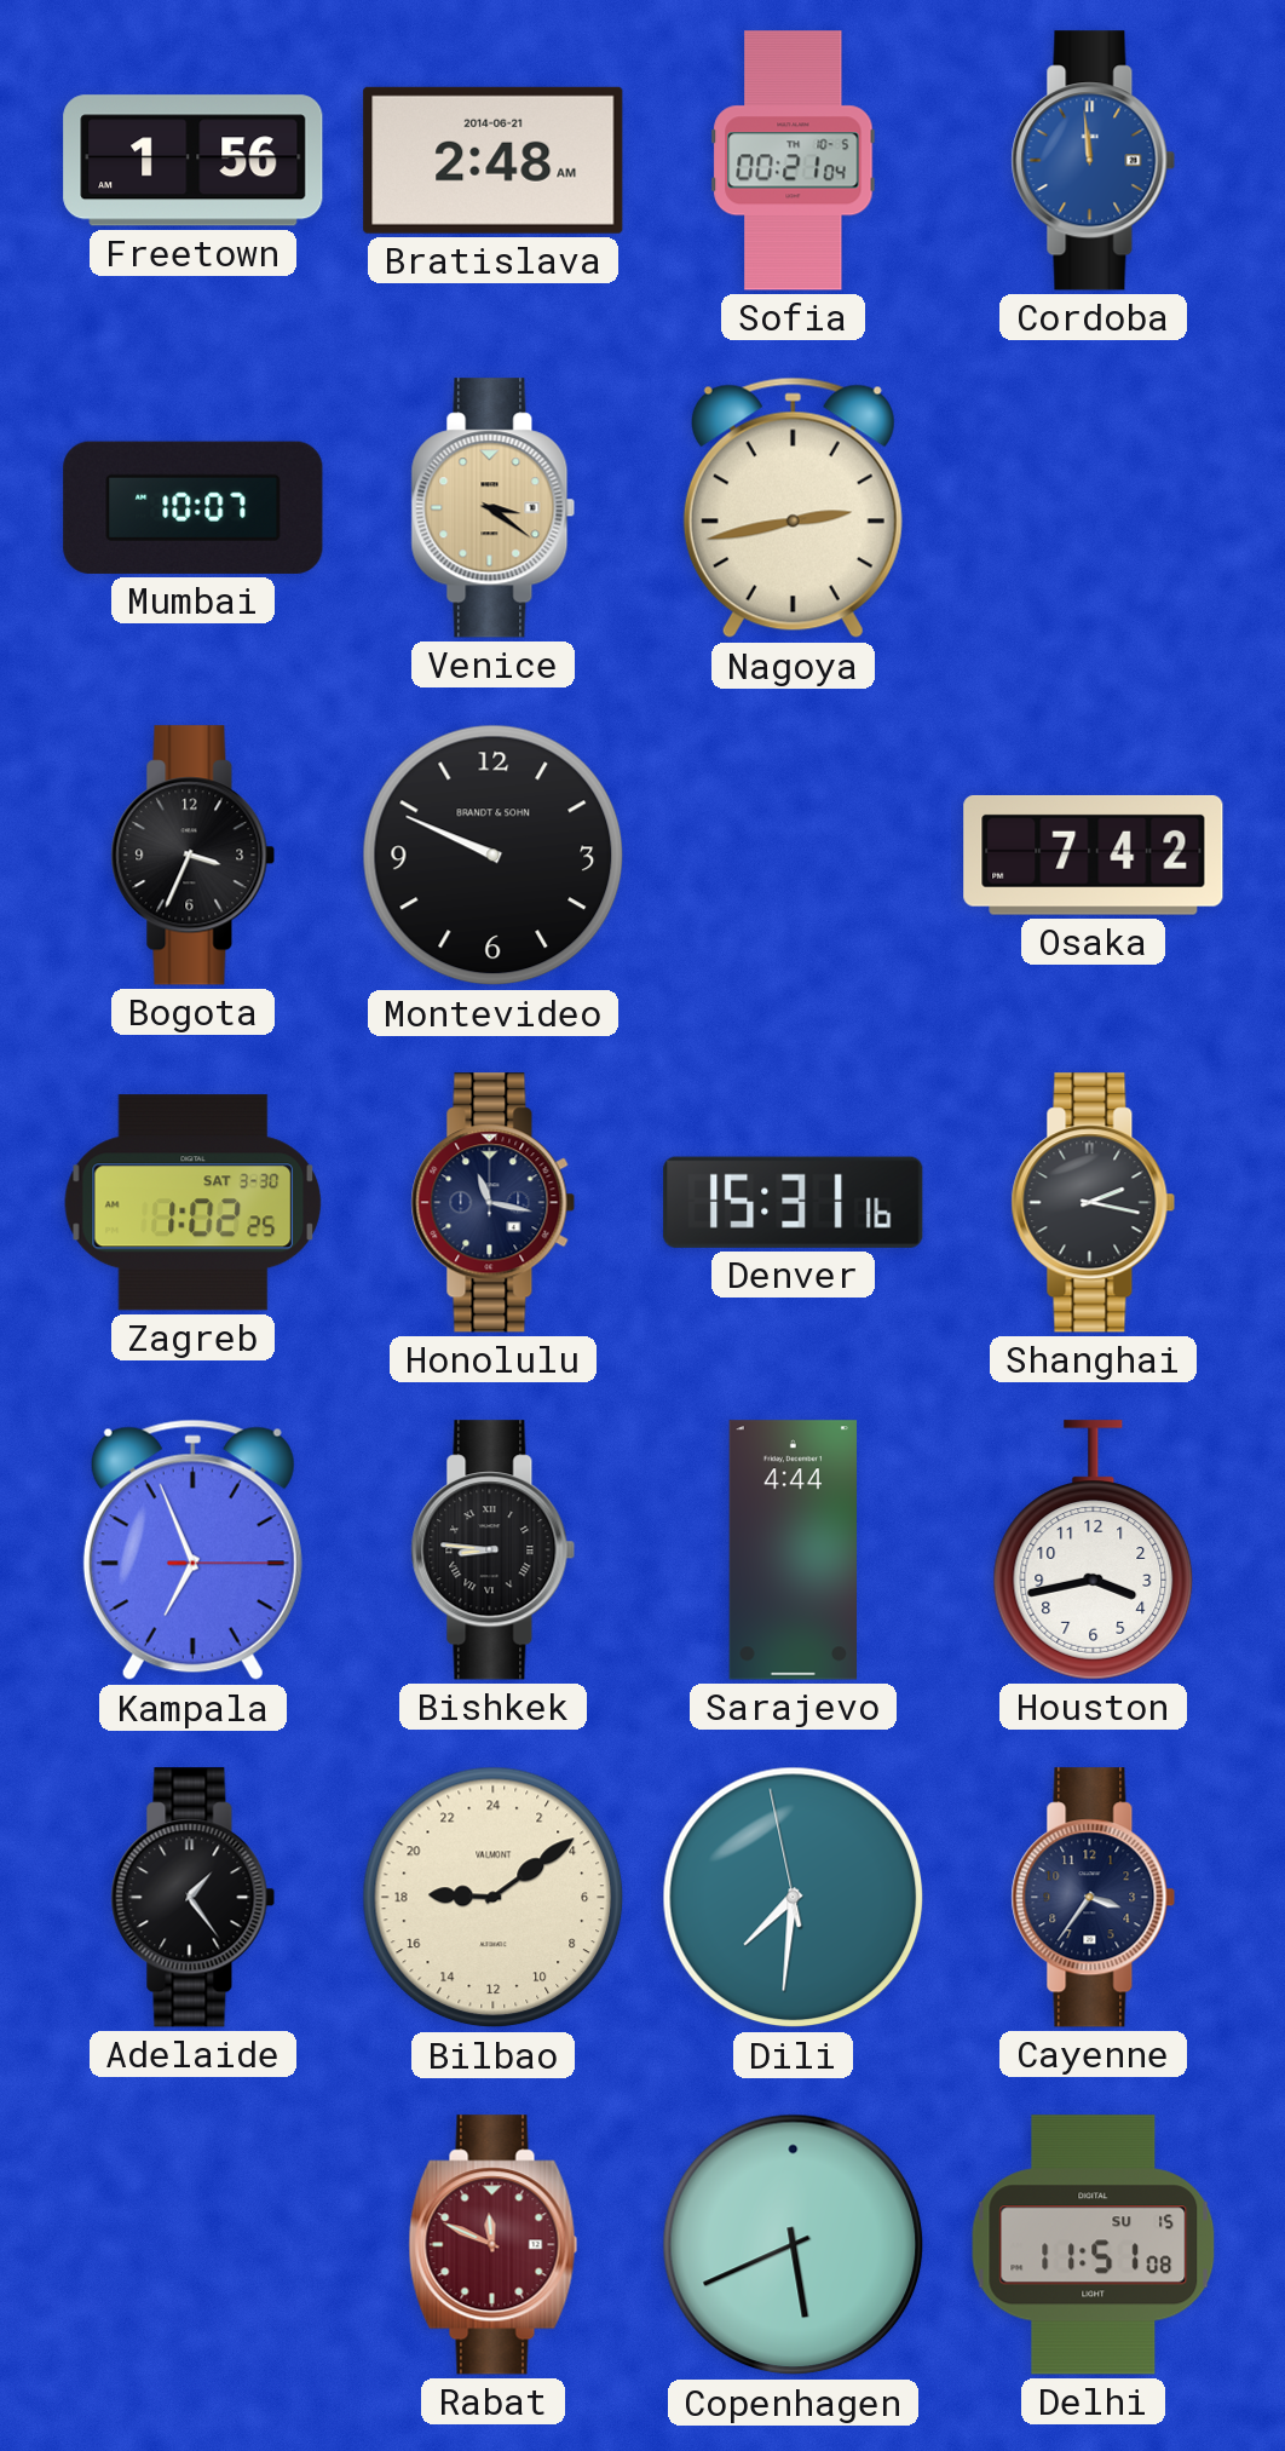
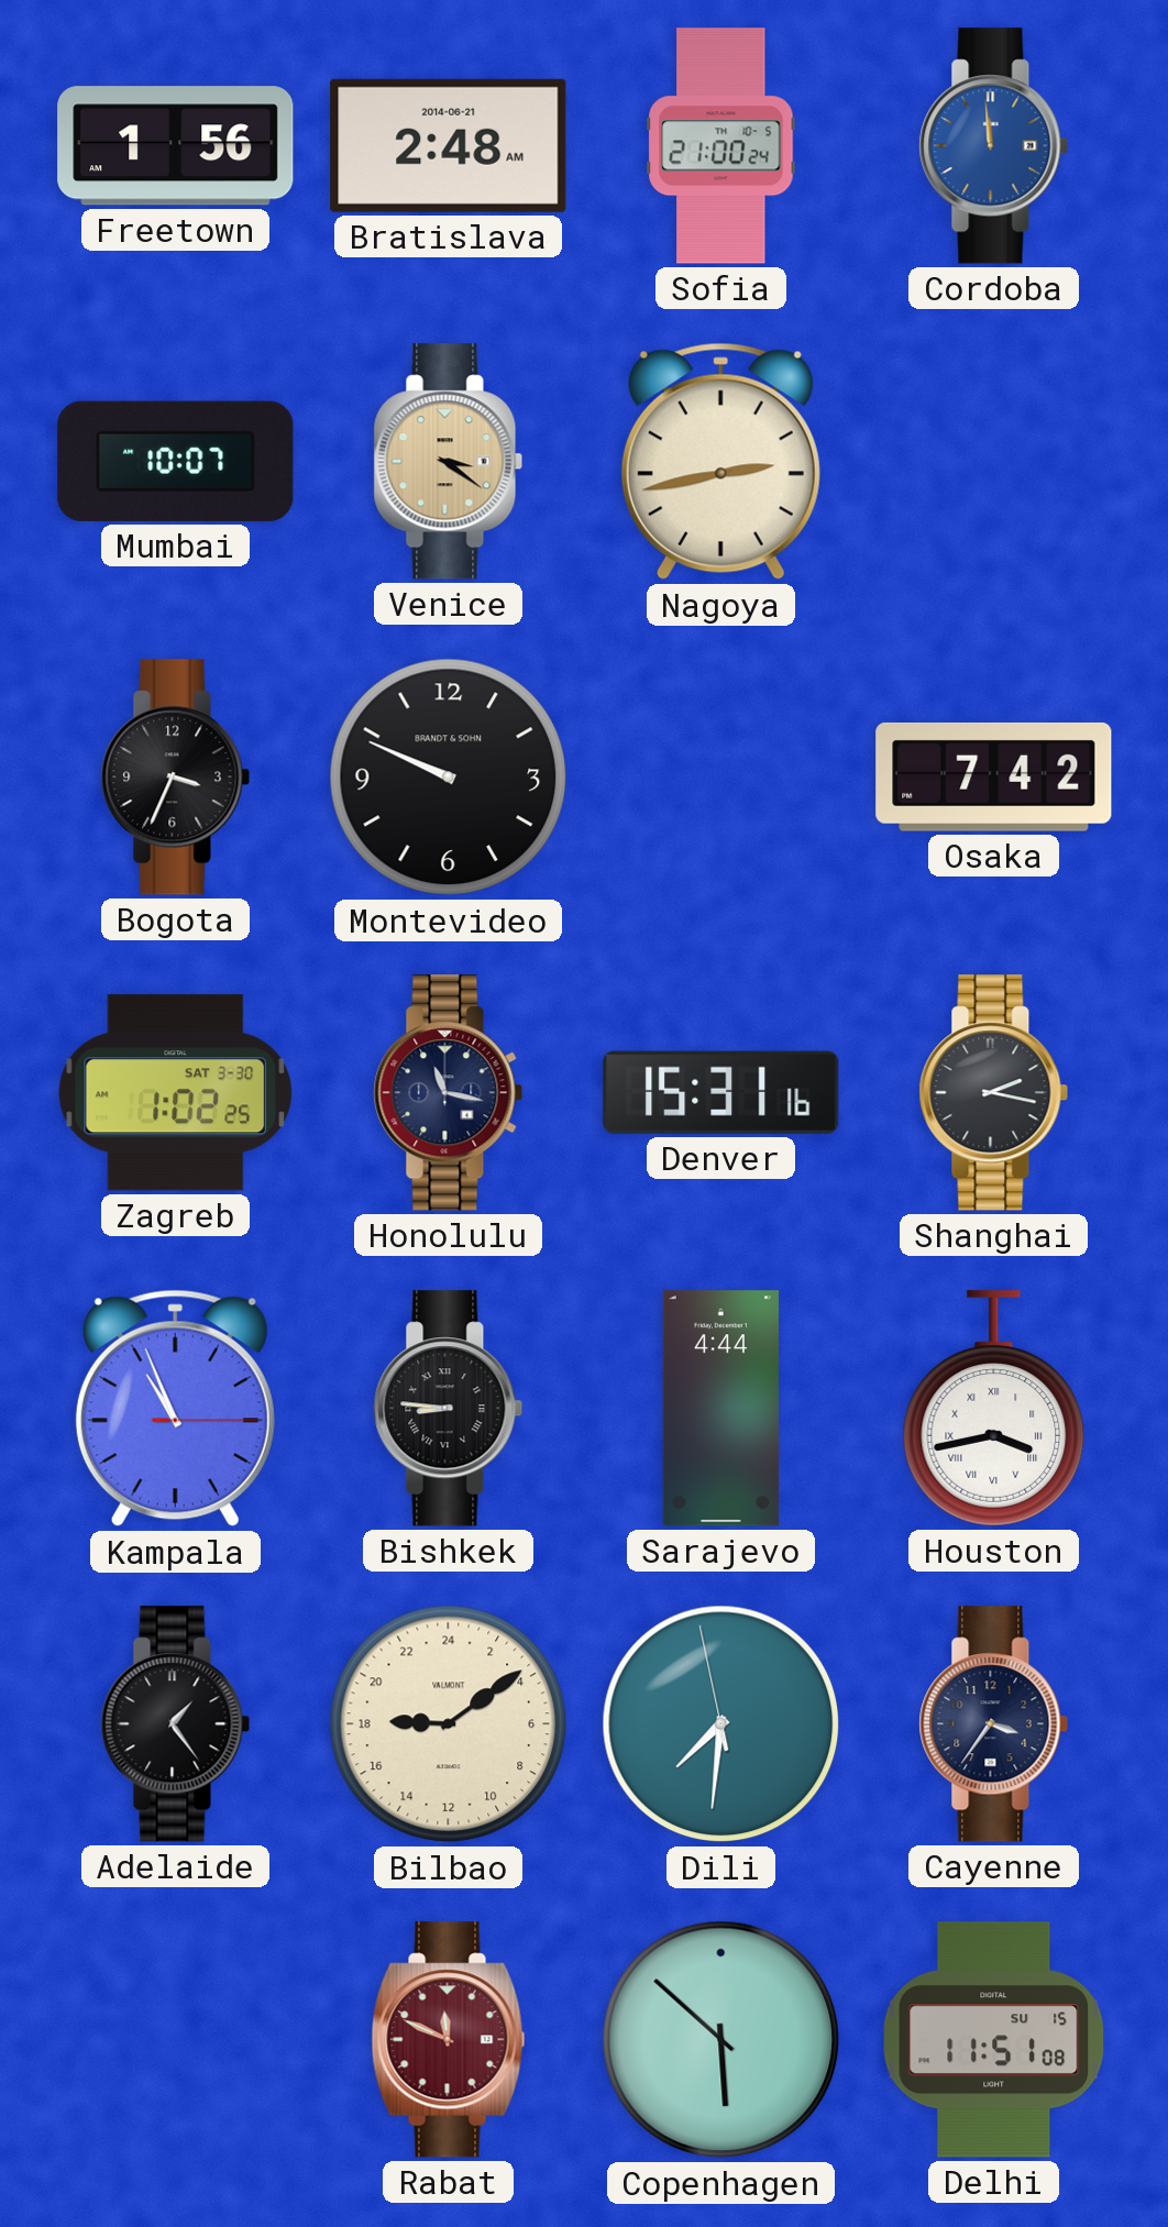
Sofia: 00:21 -> 21:00
Kampala: 6:56 -> 10:56
Houston numerals: Arabic -> Roman
Copenhagen: 5:41 -> 5:52
